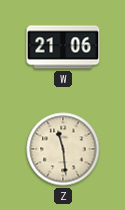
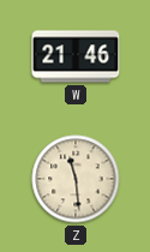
W: 21:06 -> 21:46
